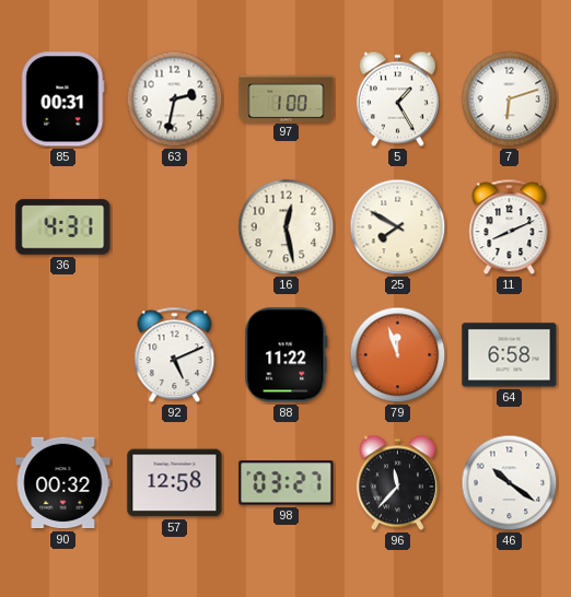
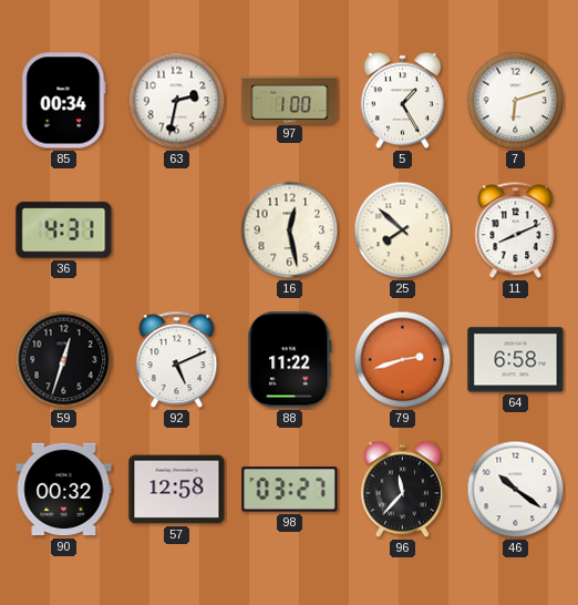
85: 00:31 -> 00:34
25: 7:50 -> 7:52
59: none -> 12:33
79: 11:57 -> 2:42
